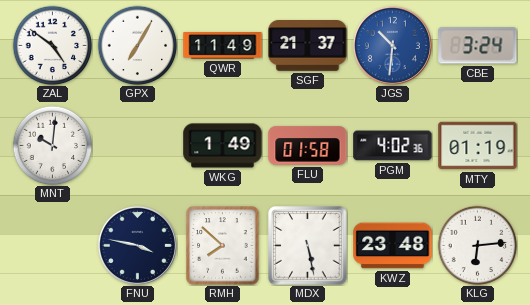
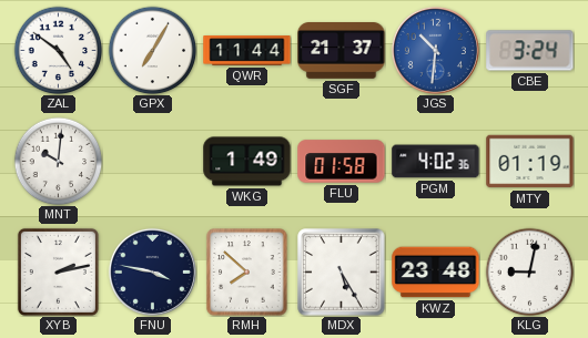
QWR: 11:49 -> 11:44
XYB: none -> 2:13
MDX: 5:28 -> 5:25
KLG: 6:14 -> 9:02
